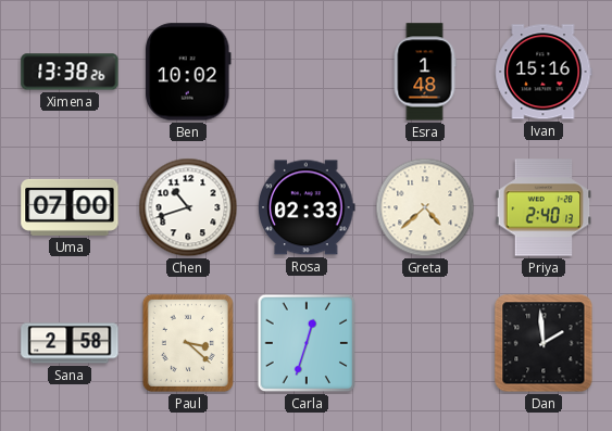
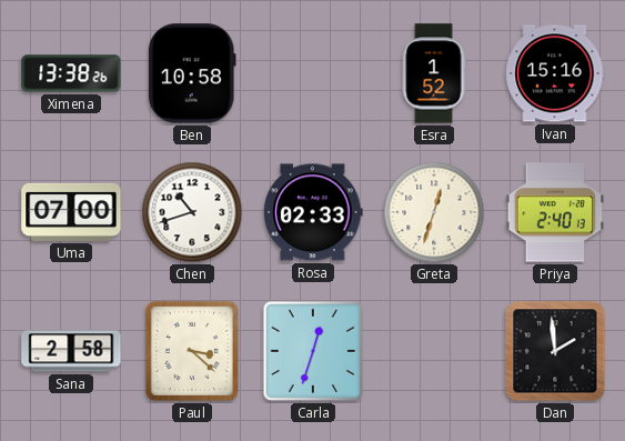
Ben: 10:02 -> 10:58
Esra: 1:48 -> 1:52
Greta: 4:38 -> 12:33
